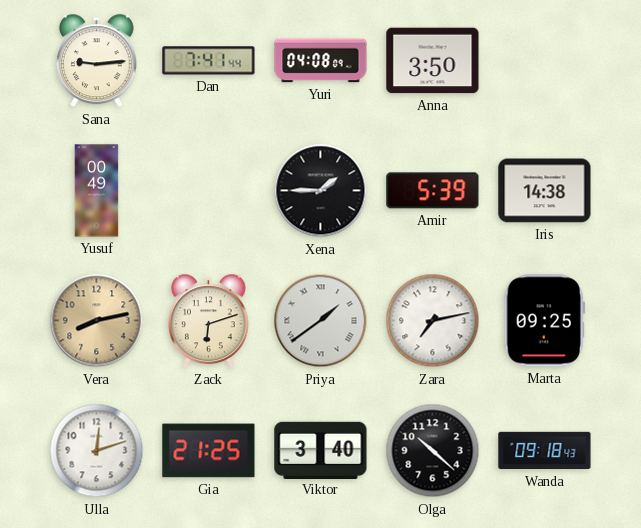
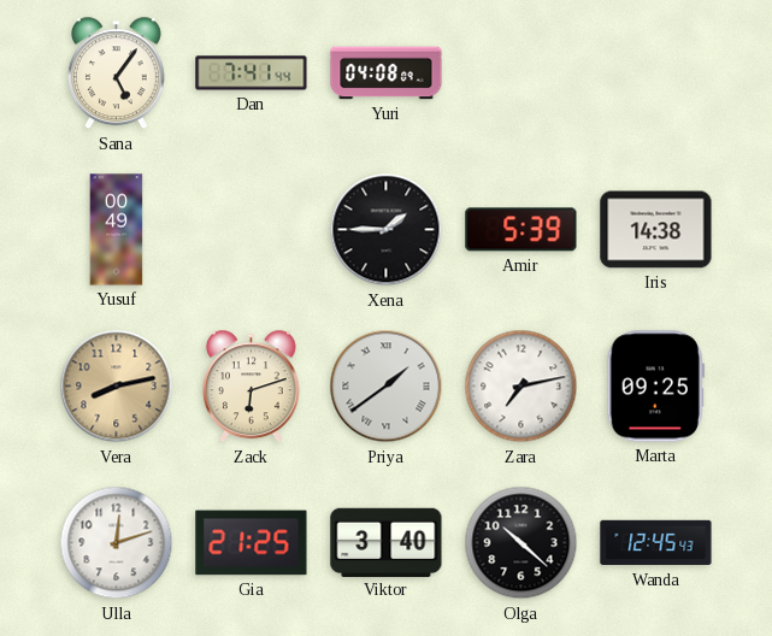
Sana: 9:14 -> 5:06
Anna: 3:50 -> none
Wanda: 09:18 -> 12:45
